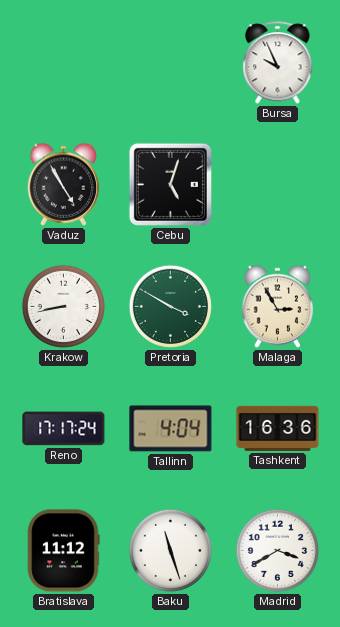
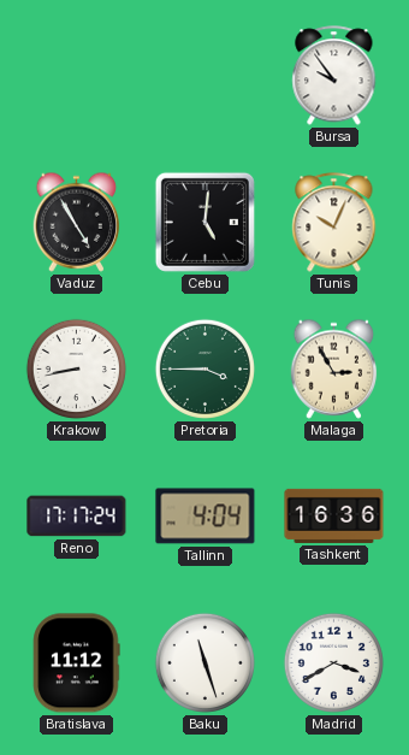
Bursa: 9:56 -> 9:54
Cebu: 5:03 -> 5:01
Tunis: none -> 10:04
Pretoria: 3:50 -> 3:45
